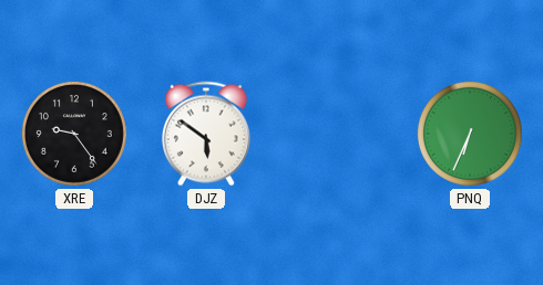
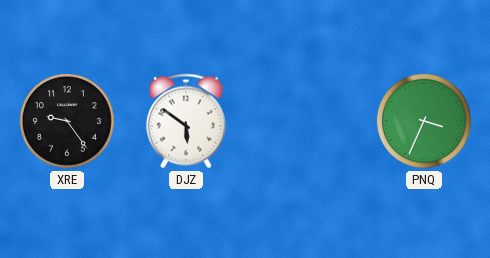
PNQ: 6:34 -> 3:34
